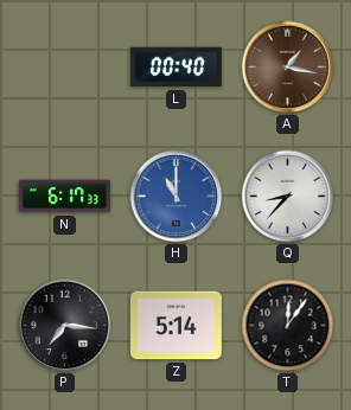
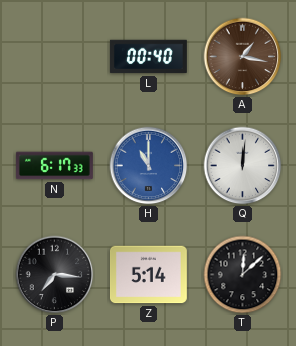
Q: 8:37 -> 12:01
T: 12:06 -> 12:08
